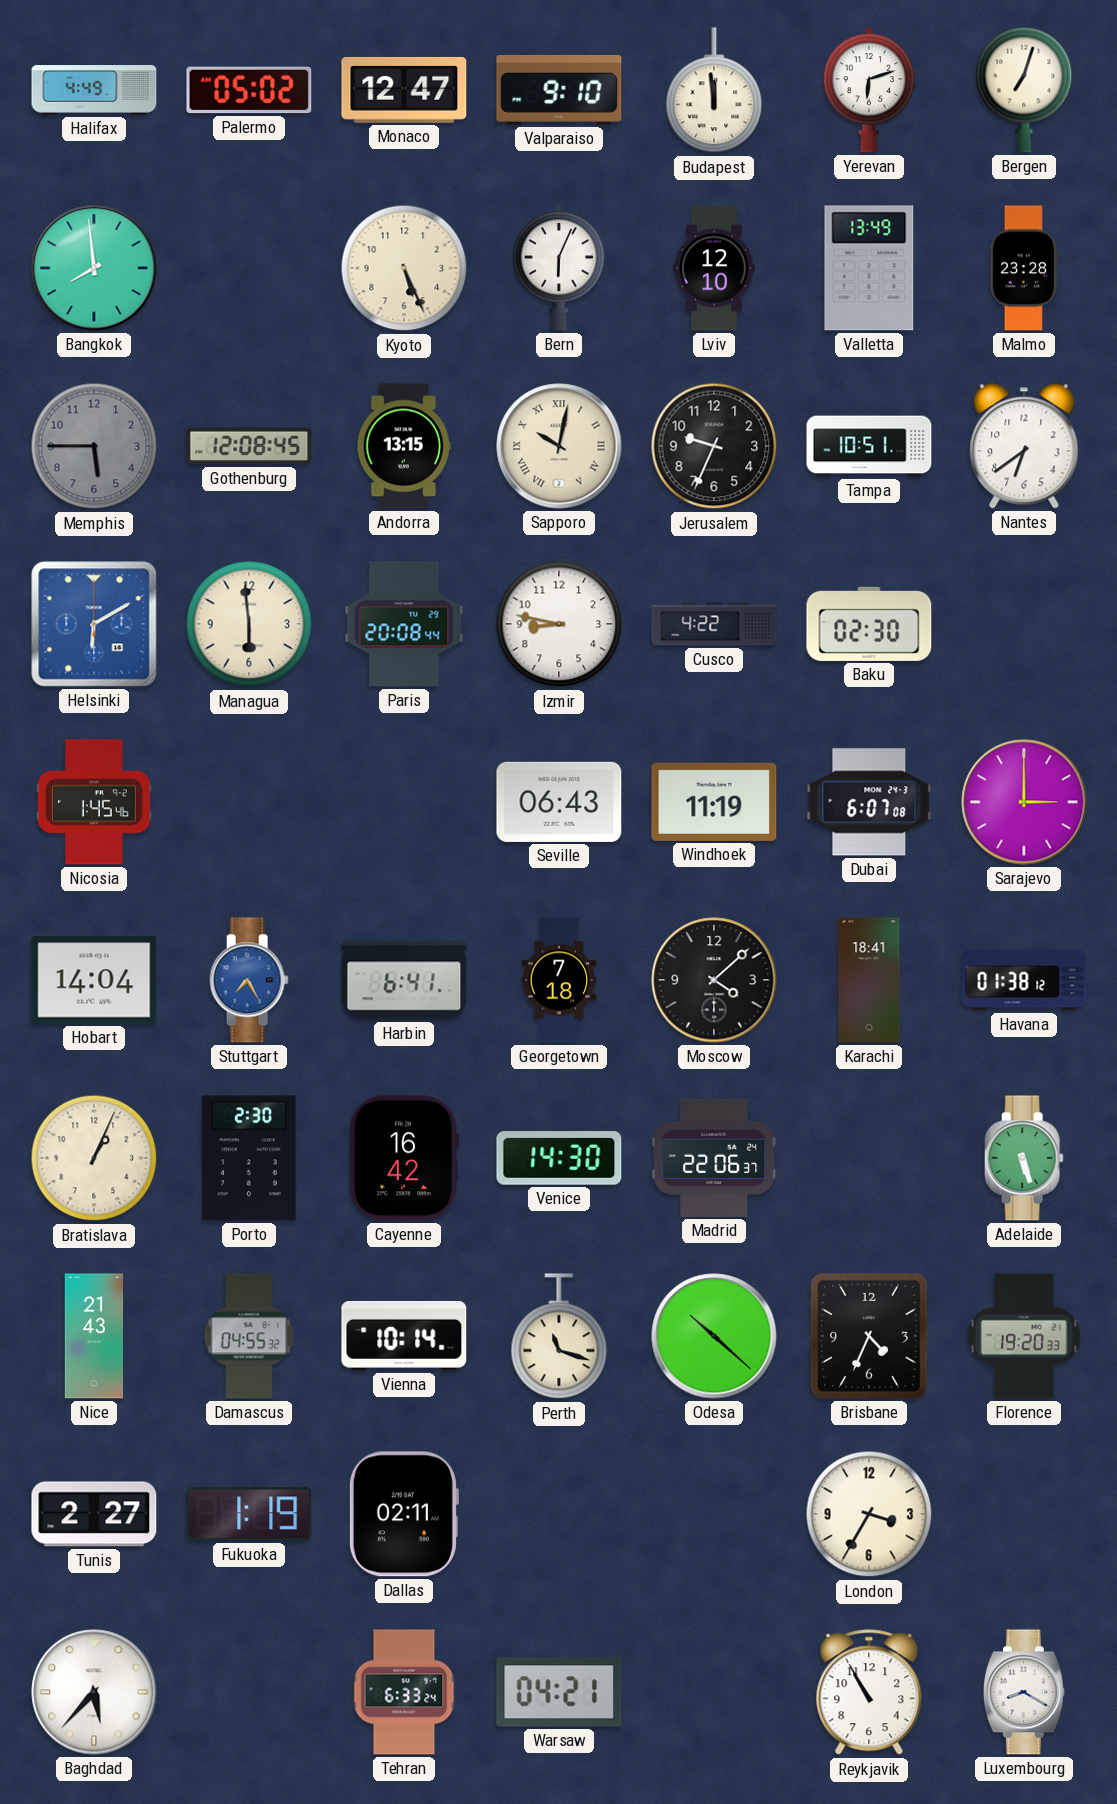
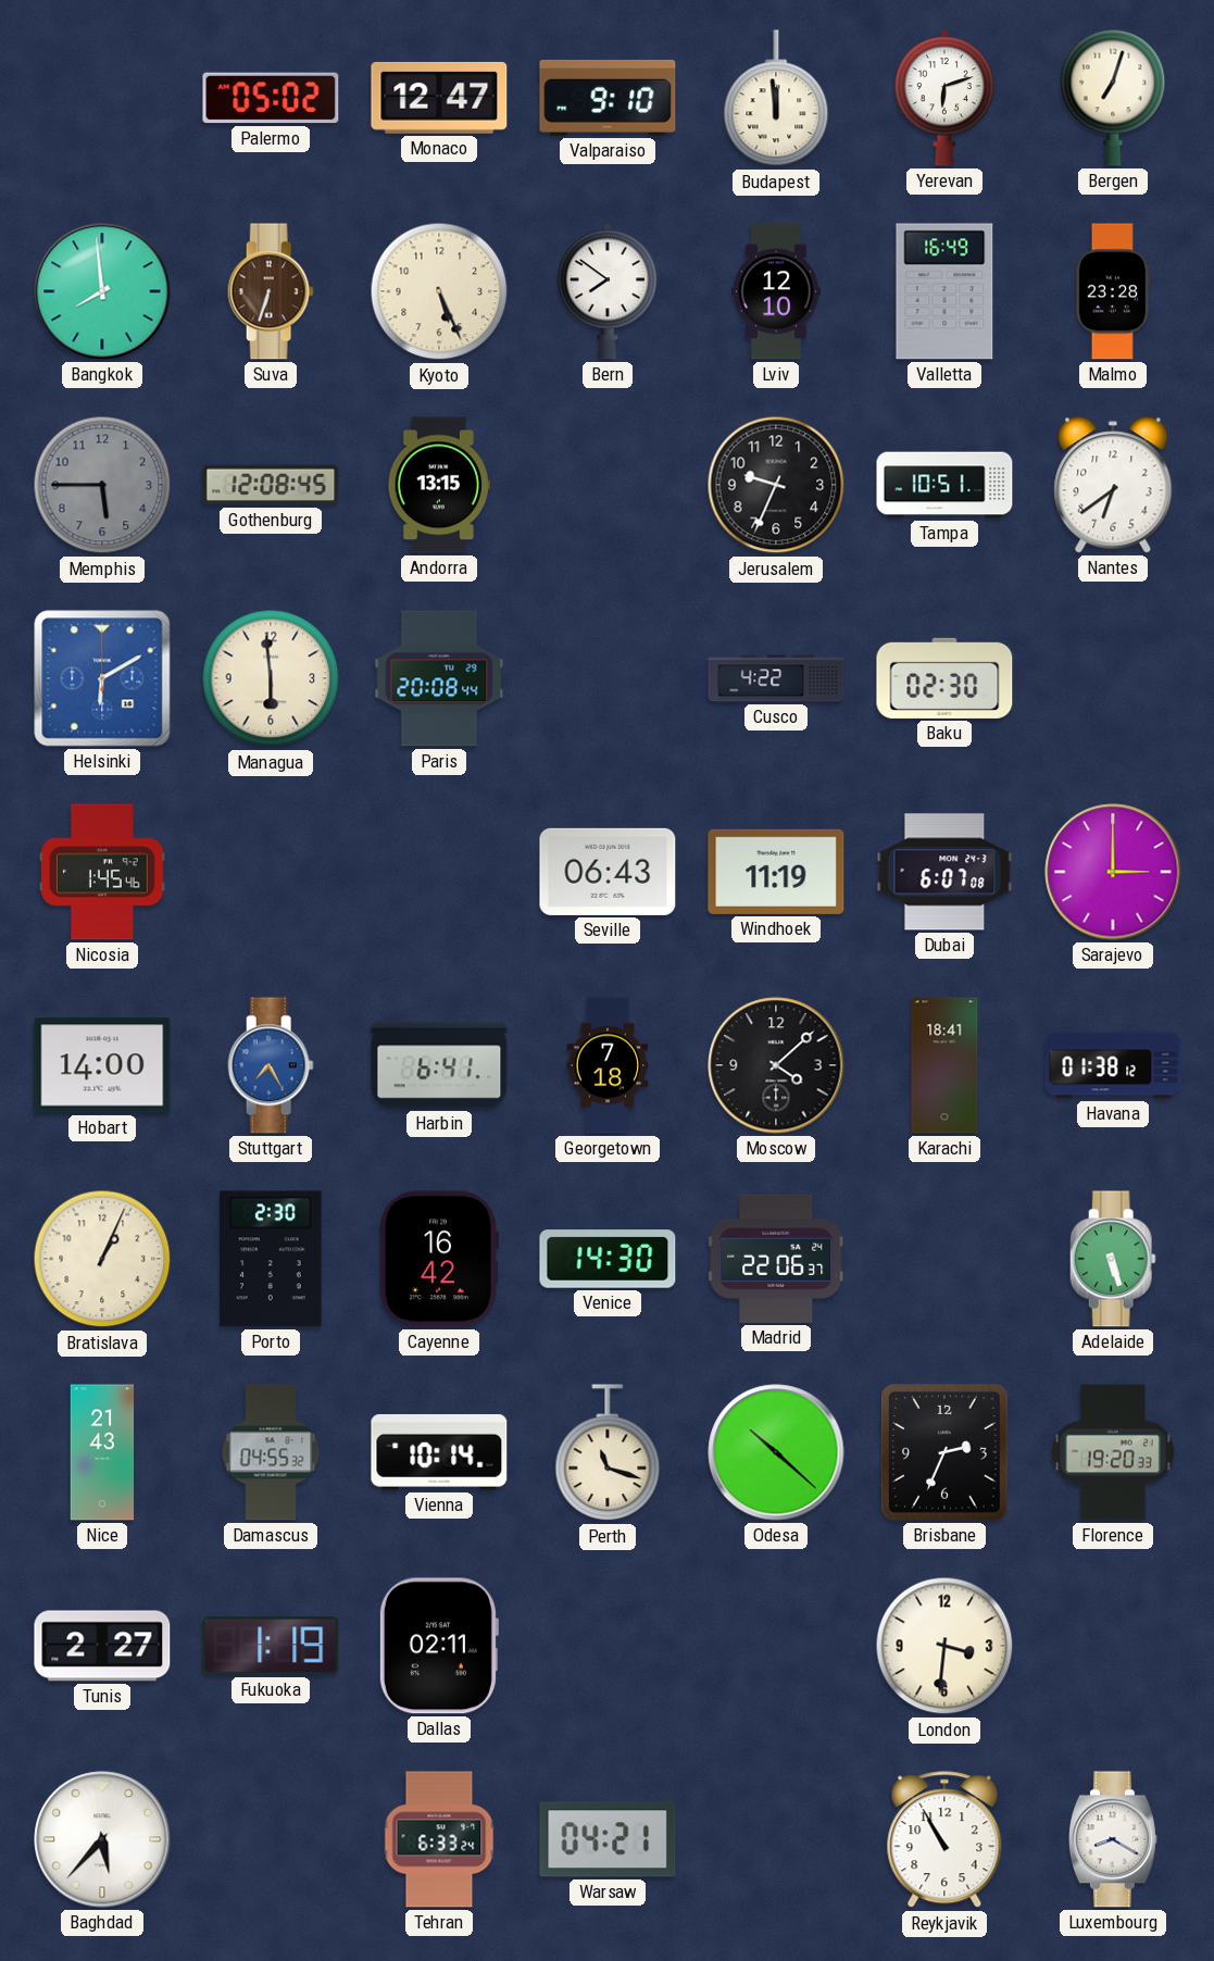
Halifax: 4:49 -> none
Suva: none -> 6:33
Bern: 6:04 -> 7:51
Valletta: 13:49 -> 16:49
Sapporo: 10:02 -> none
Izmir: 8:47 -> none
Hobart: 14:04 -> 14:00
Brisbane: 4:34 -> 2:34
London: 3:35 -> 3:31
